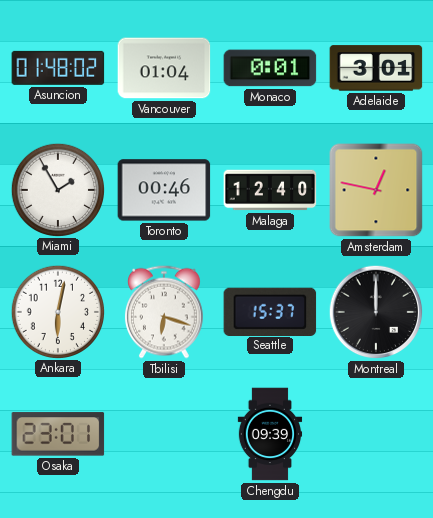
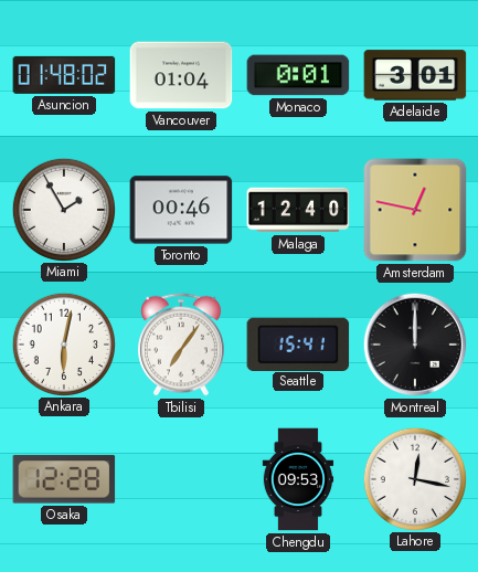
Tbilisi: 6:18 -> 7:06
Seattle: 15:37 -> 15:41
Osaka: 23:01 -> 12:28
Chengdu: 09:39 -> 09:53
Lahore: none -> 12:17
